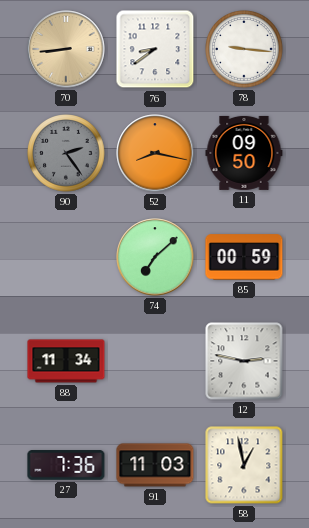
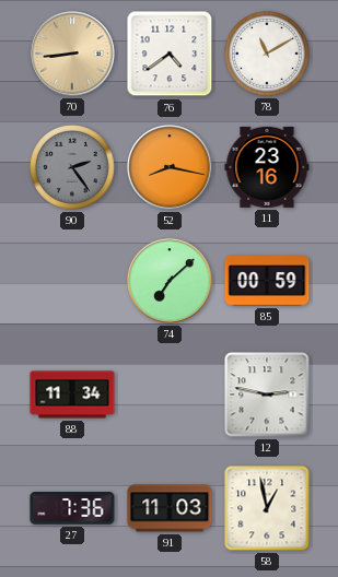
76: 8:39 -> 4:39
78: 9:16 -> 11:10
11: 09:50 -> 23:16
